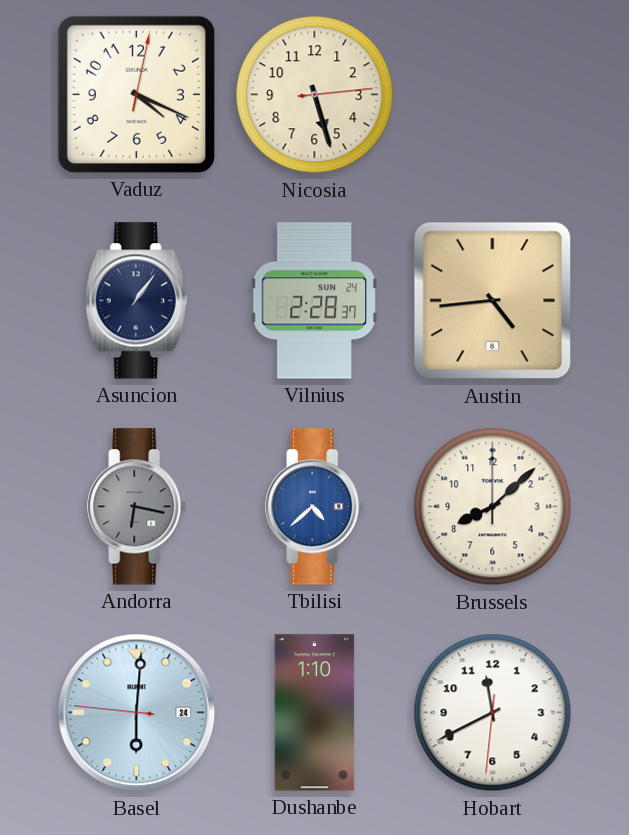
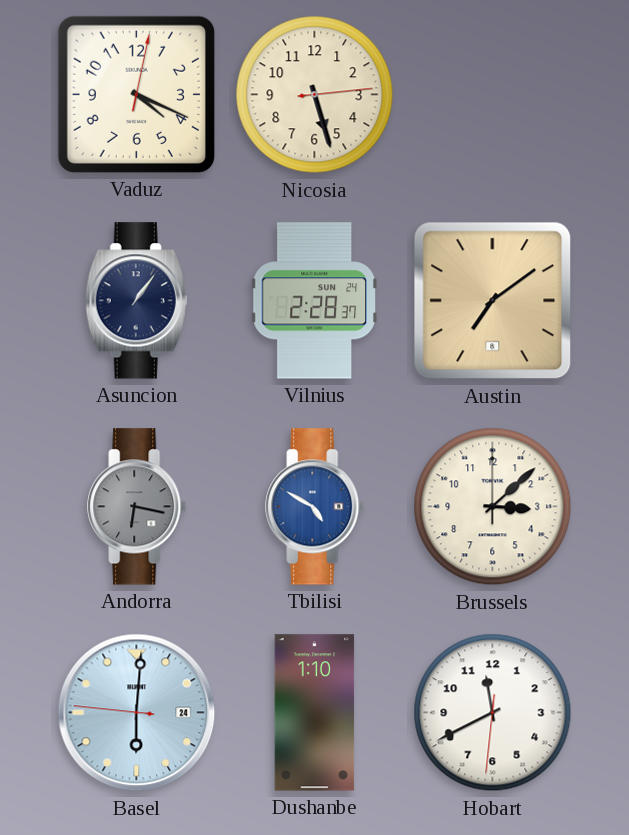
Austin: 4:44 -> 7:09
Tbilisi: 4:38 -> 4:50
Brussels: 8:08 -> 3:08
